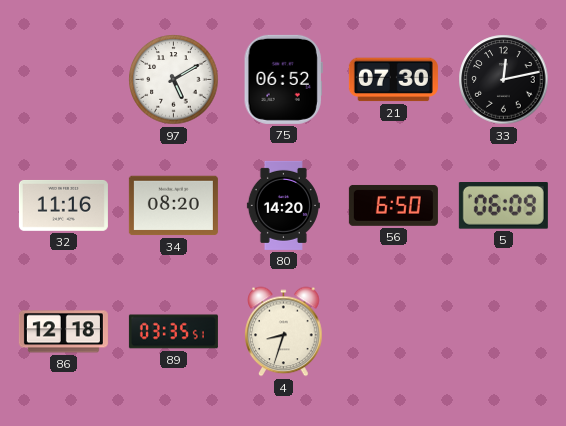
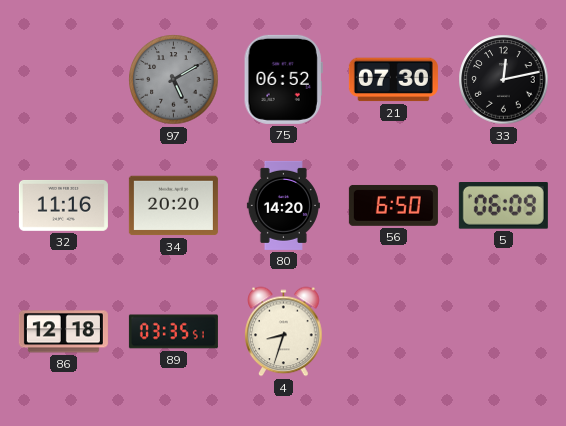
97 dial: white -> grey
34: 08:20 -> 20:20
